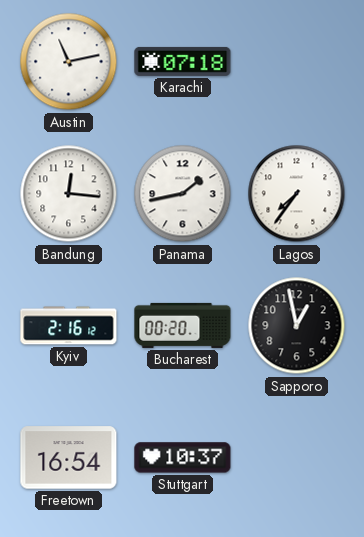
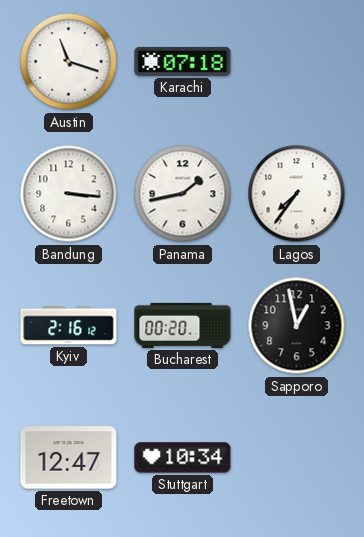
Austin: 11:13 -> 11:18
Bandung: 12:16 -> 3:16
Freetown: 16:54 -> 12:47
Stuttgart: 10:37 -> 10:34
